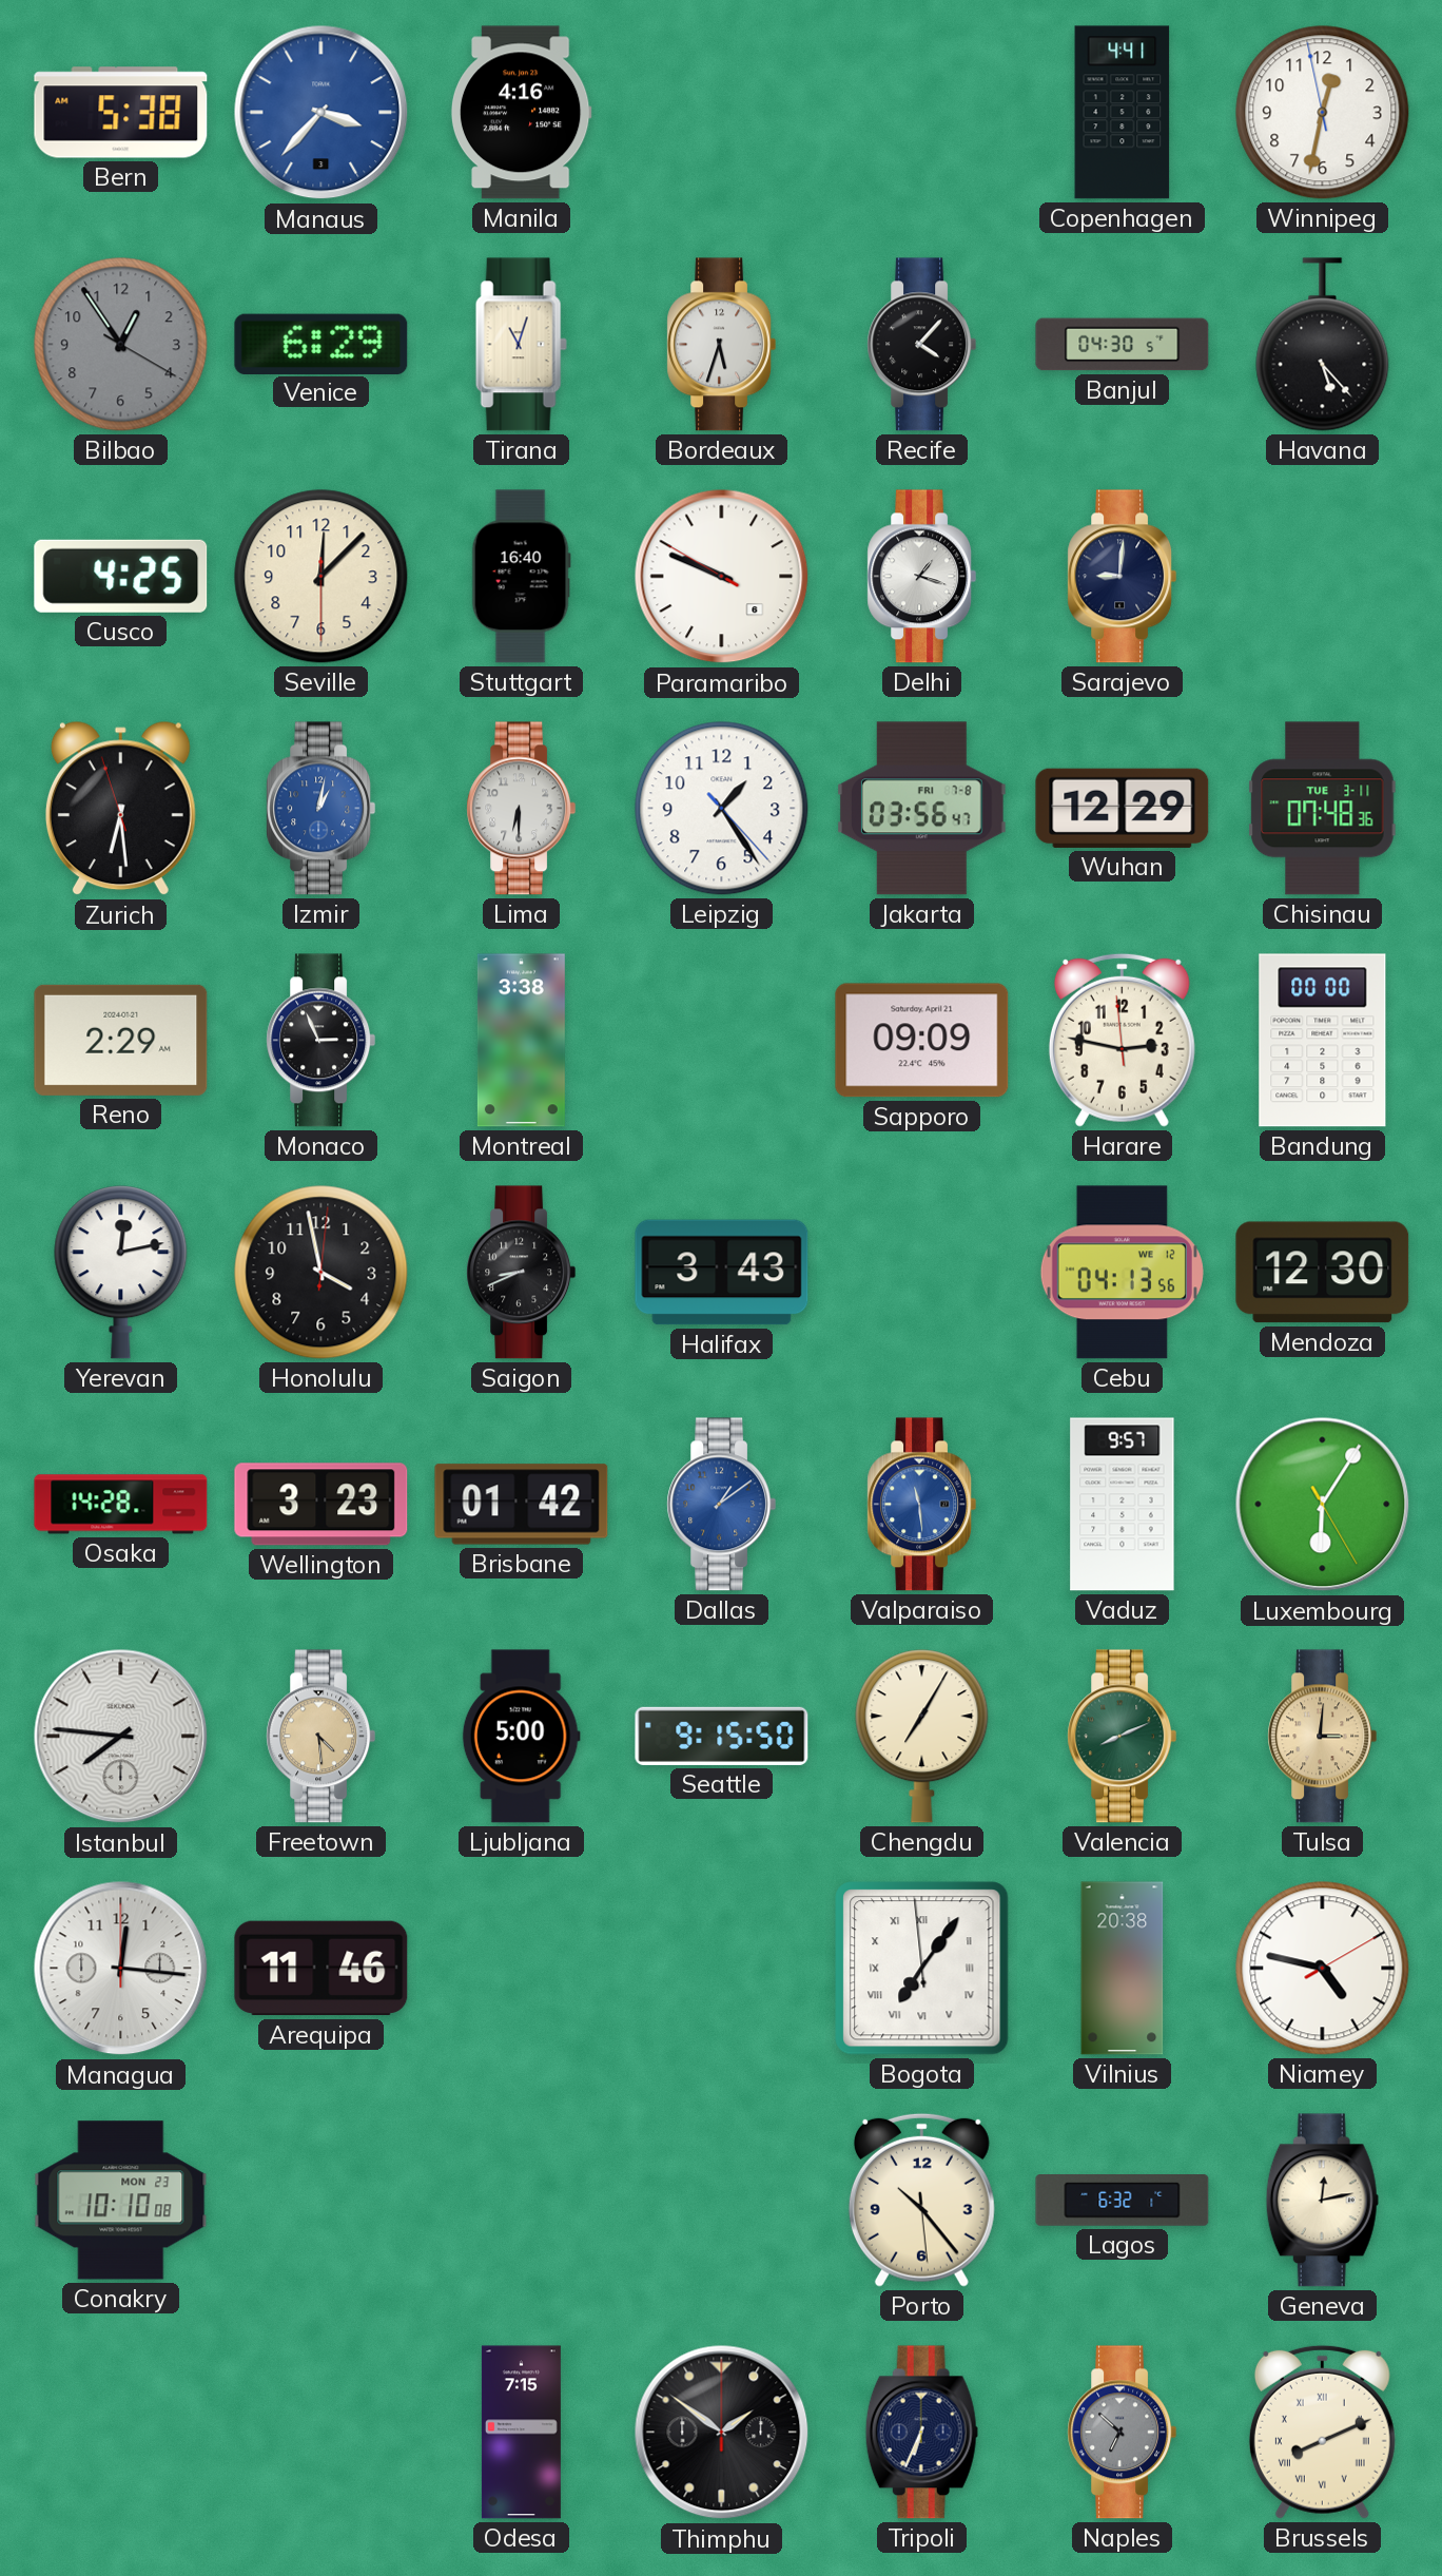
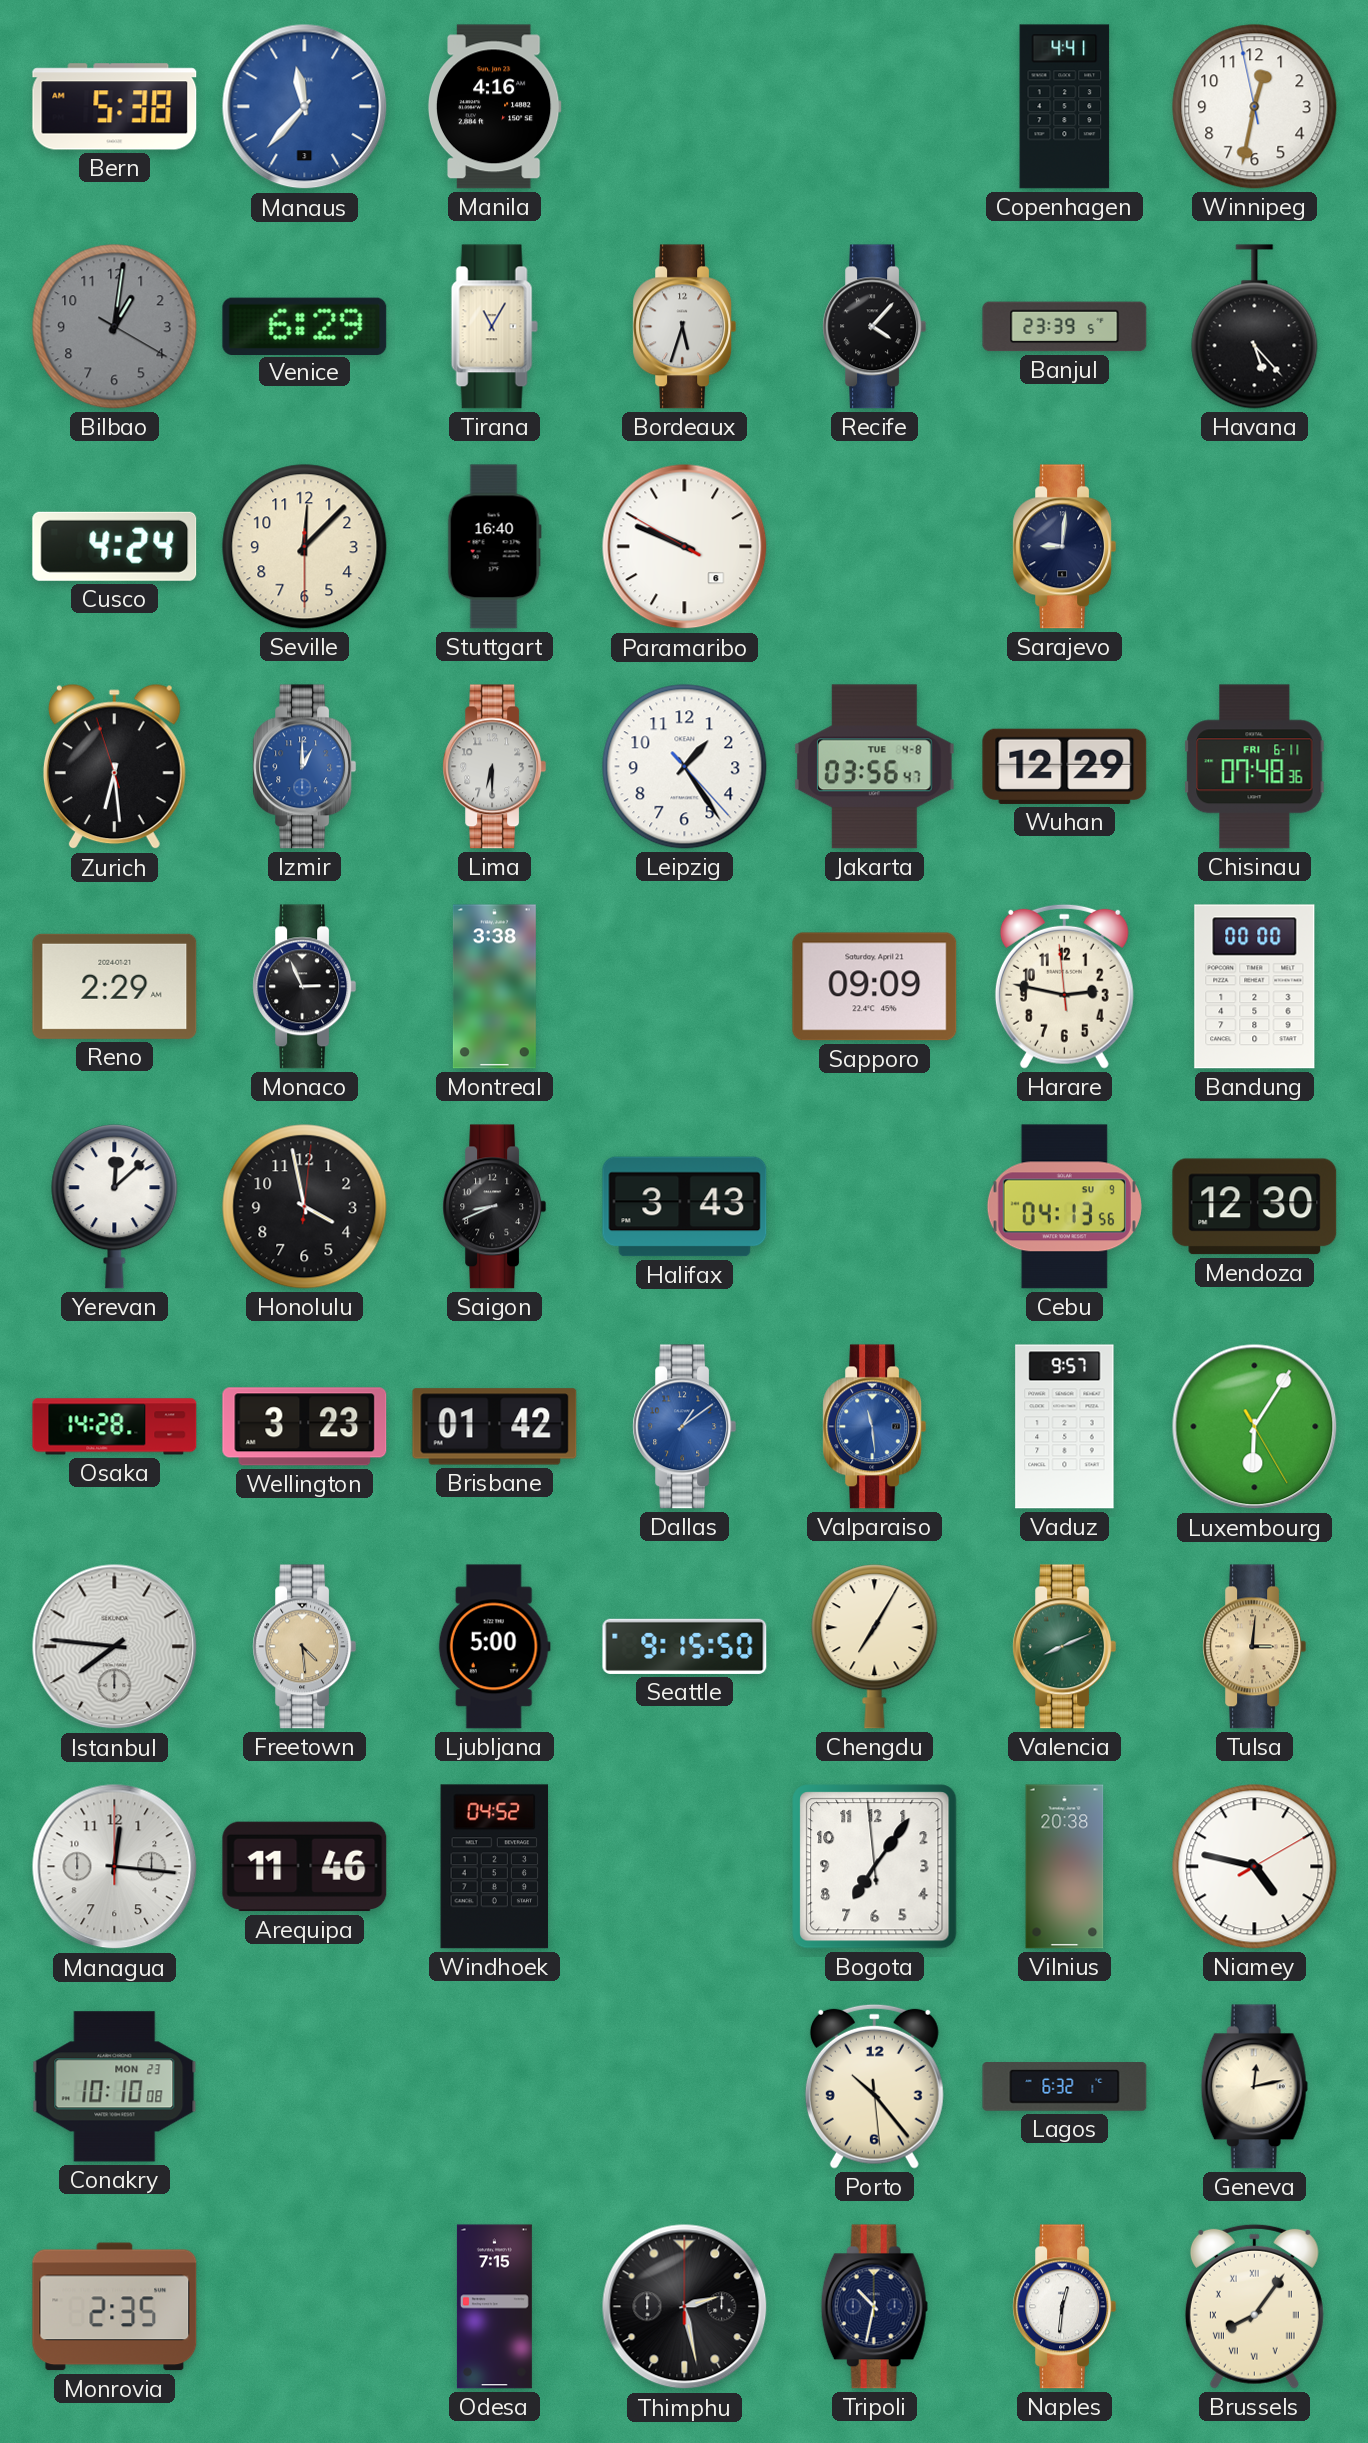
Manaus: 3:37 -> 11:37
Bilbao: 12:54 -> 1:01
Tirana: 11:03 -> 11:05
Banjul: 04:30 -> 23:39
Cusco: 4:25 -> 4:24
Delhi: 1:18 -> none
Izmir: 1:02 -> 1:00
Jakarta date: FRI 7-8 -> TUE 4-8
Chisinau date: TUE 3-11 -> FRI 6-11
Yerevan: 12:13 -> 12:08
Cebu date: WE 12 -> SU 9
Windhoek: none -> 04:52
Bogota numerals: Roman -> Arabic
Monrovia: none -> 2:35
Thimphu: 1:51 -> 2:28
Tripoli: 6:34 -> 10:32
Naples: 6:52 -> 12:31
Naples dial: grey -> white
Brussels: 8:11 -> 8:06
